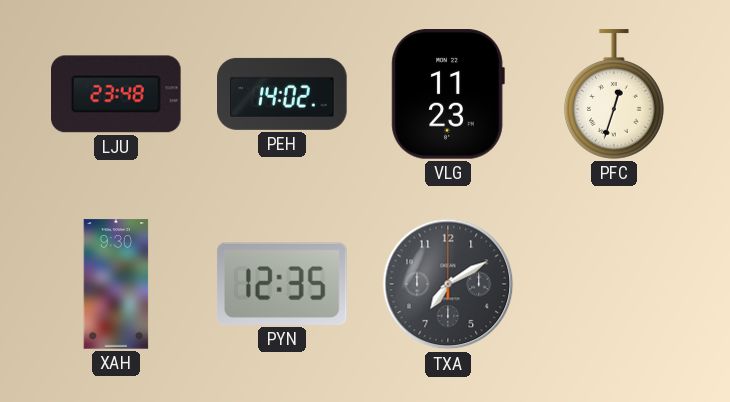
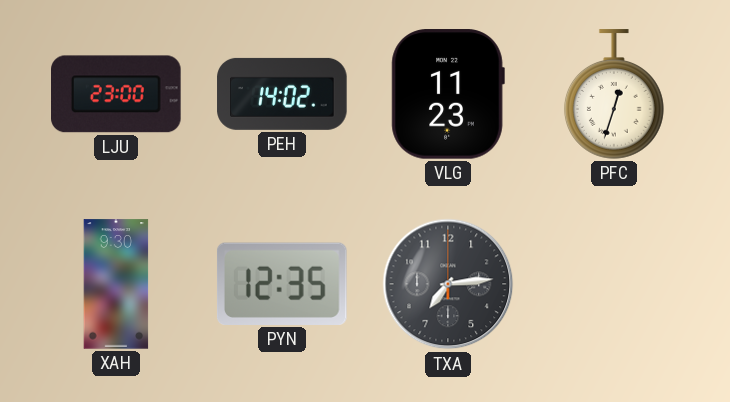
LJU: 23:48 -> 23:00
TXA: 7:10 -> 7:14
